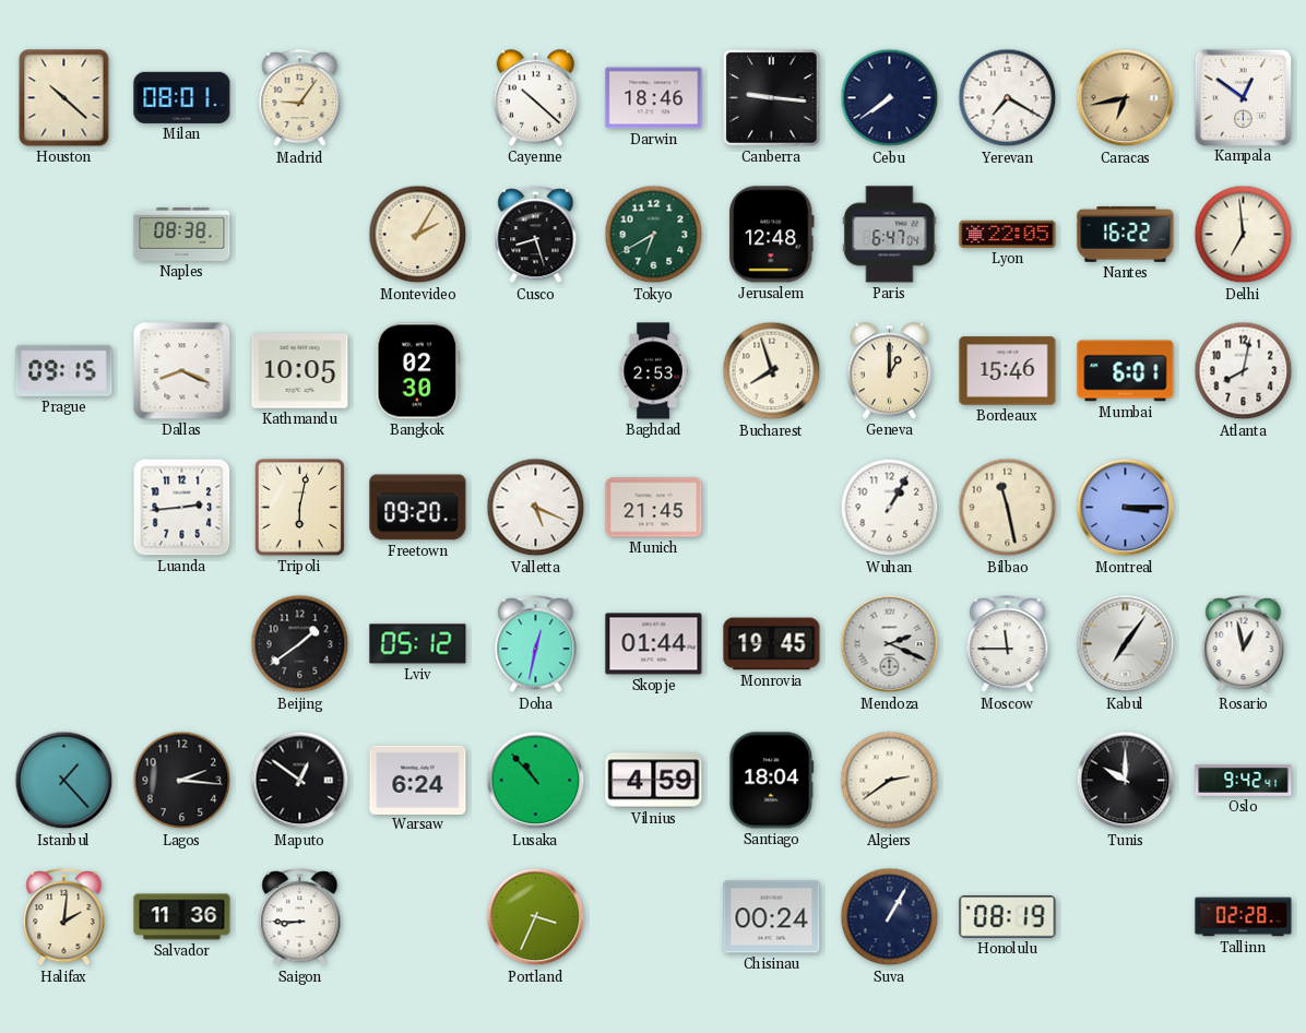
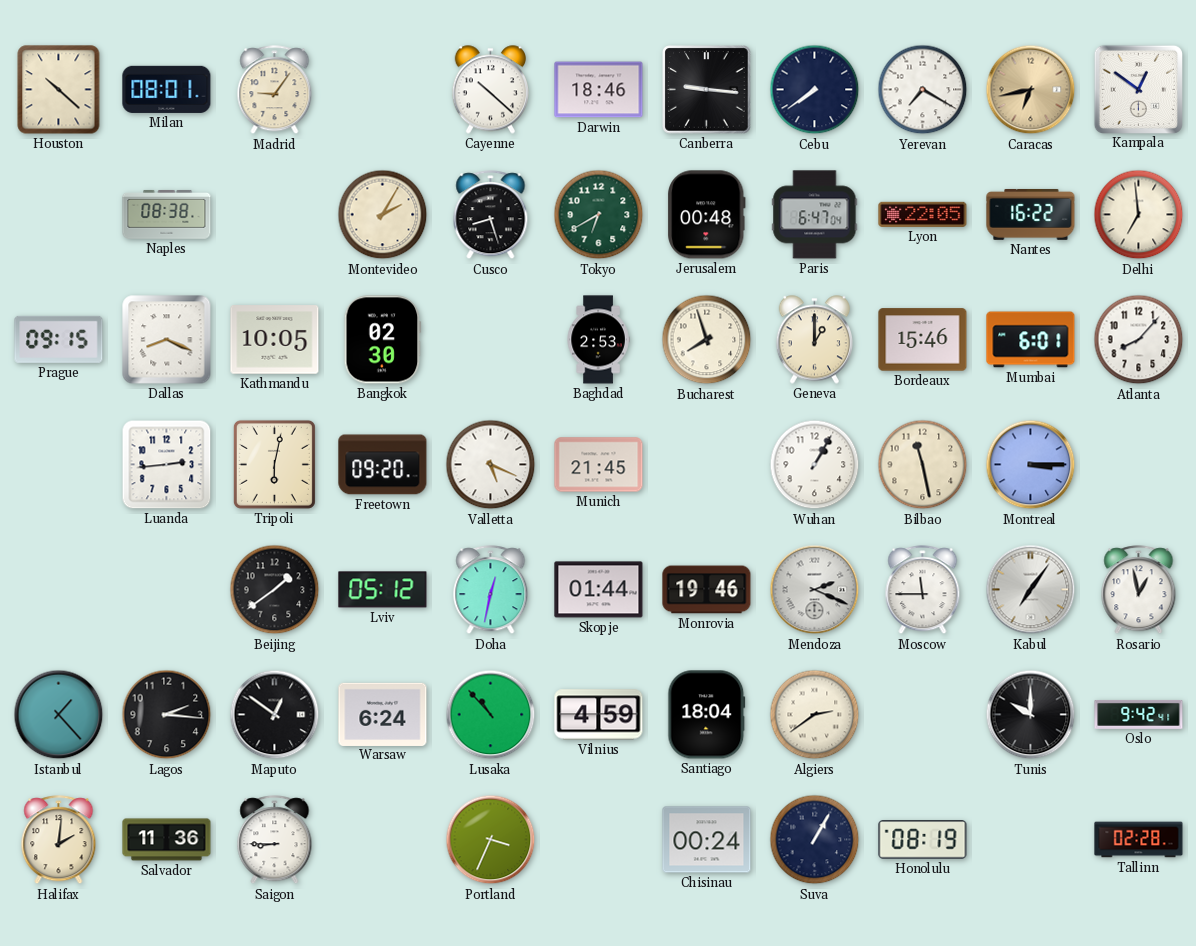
Jerusalem: 12:48 -> 00:48
Atlanta: 8:02 -> 8:07
Monrovia: 19:45 -> 19:46
